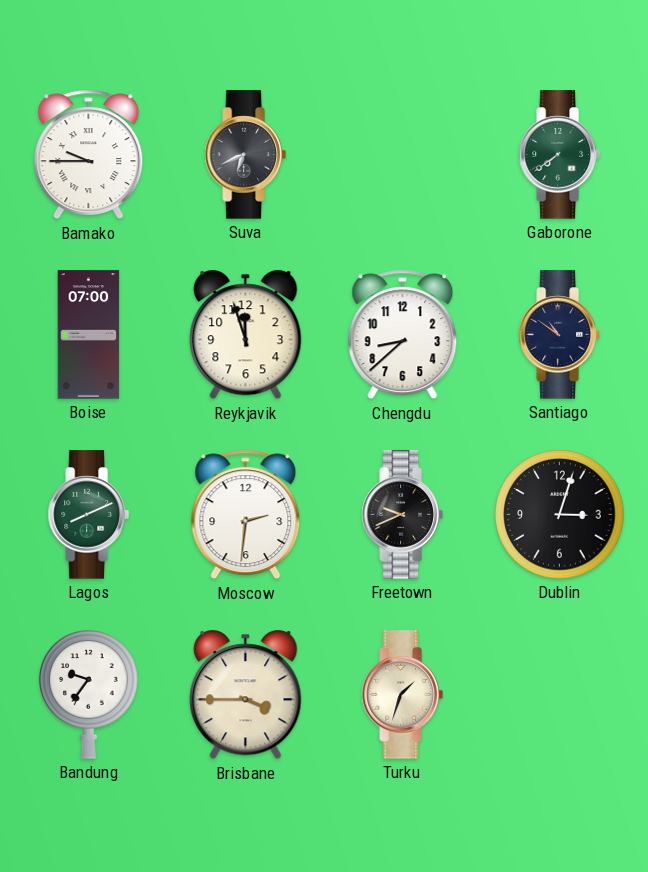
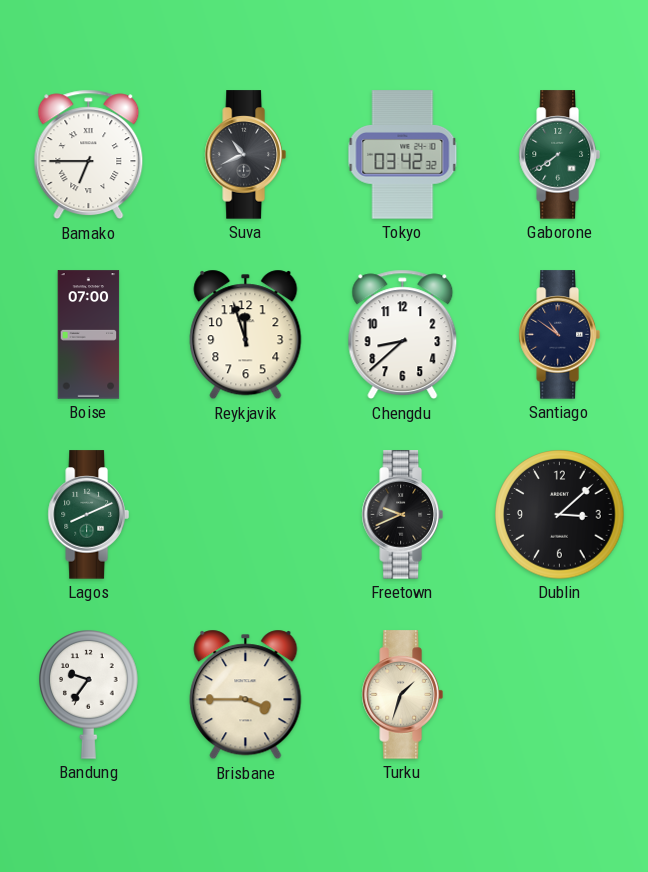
Bamako: 9:45 -> 6:45
Suva: 6:41 -> 10:41
Tokyo: none -> 03:42
Moscow: 2:31 -> none
Dublin: 3:03 -> 3:08
